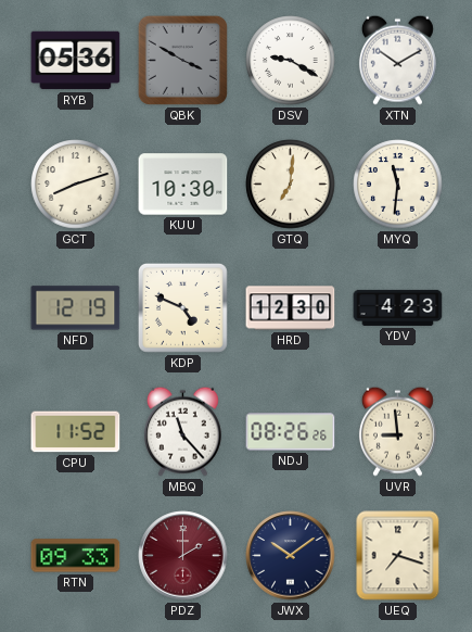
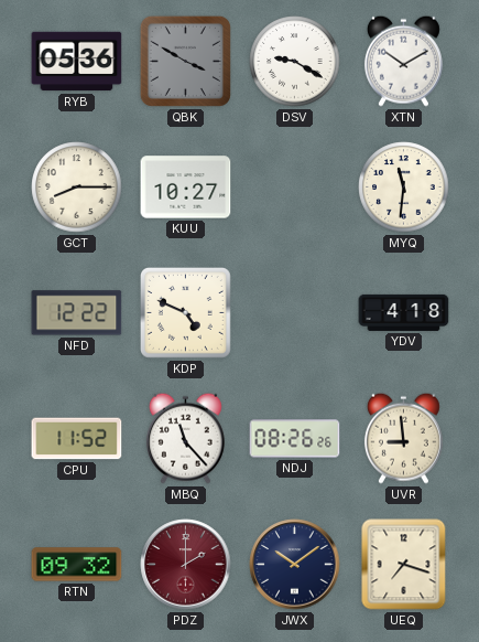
GCT: 8:12 -> 8:15
KUU: 10:30 -> 10:27
GTQ: 7:01 -> none
NFD: 12:19 -> 12:22
HRD: 12:30 -> none
YDV: 4:23 -> 4:18
RTN: 09:33 -> 09:32
